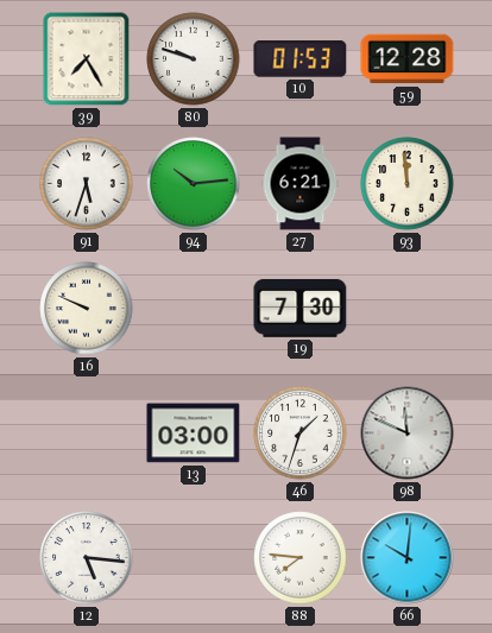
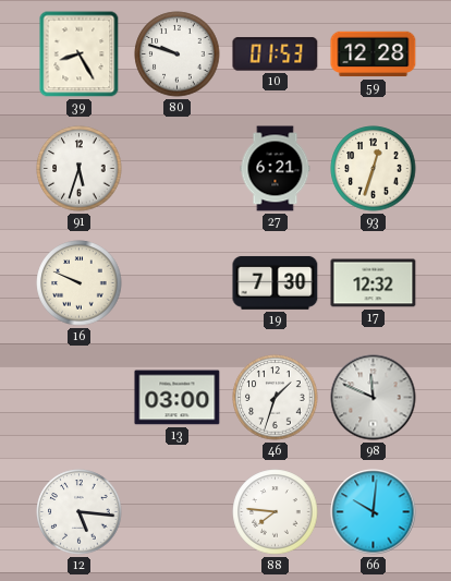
39: 7:25 -> 8:25
94: 10:14 -> none
93: 11:59 -> 12:33
17: none -> 12:32
